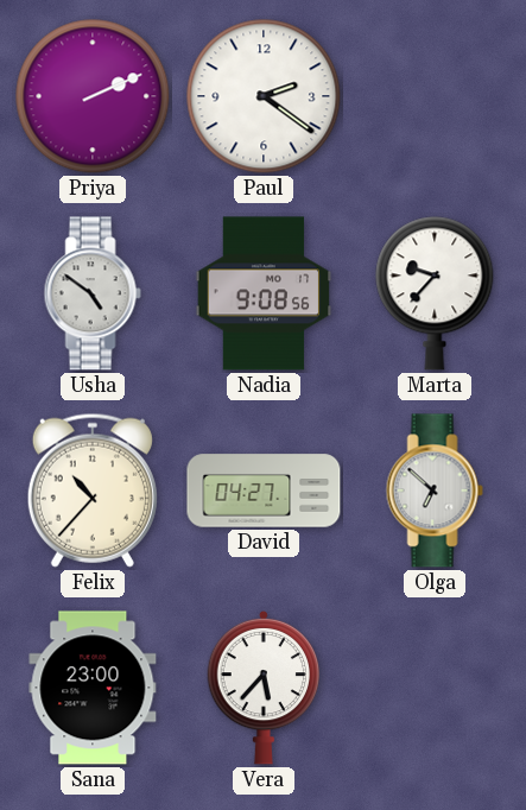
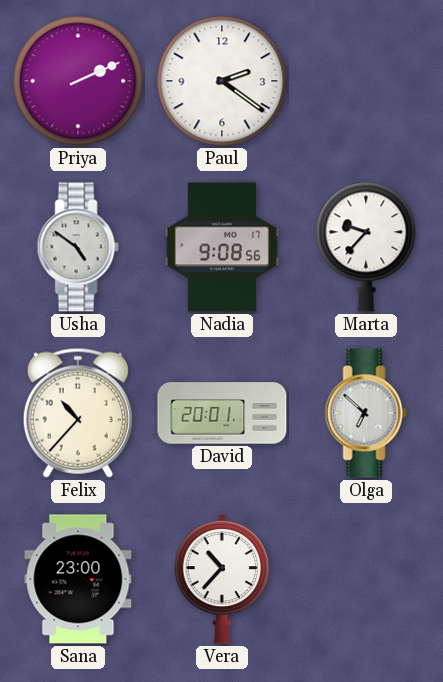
David: 04:27 -> 20:01
Vera: 5:37 -> 10:37
